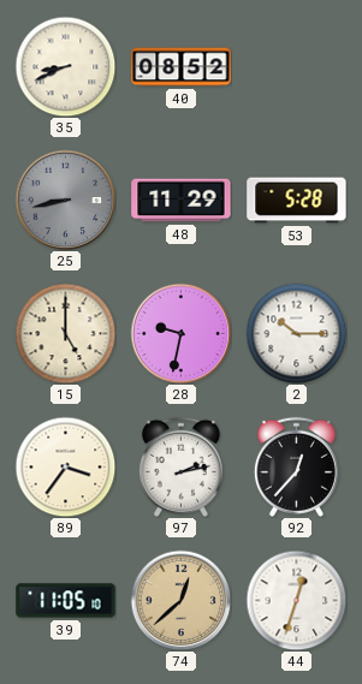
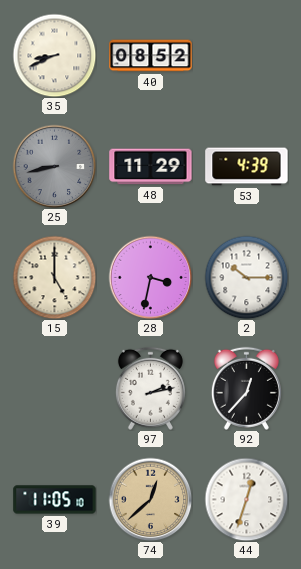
53: 5:28 -> 4:39
28: 9:32 -> 3:32
89: 3:36 -> none
